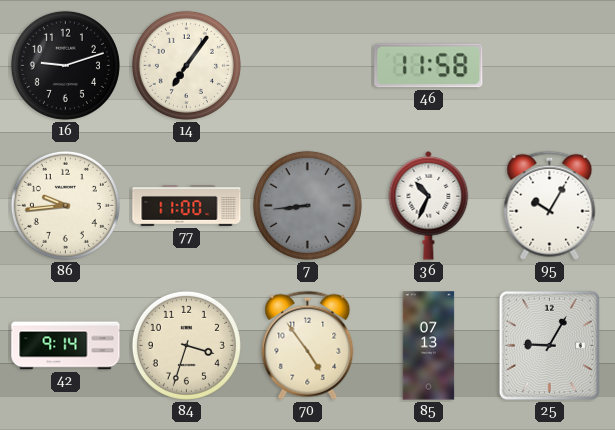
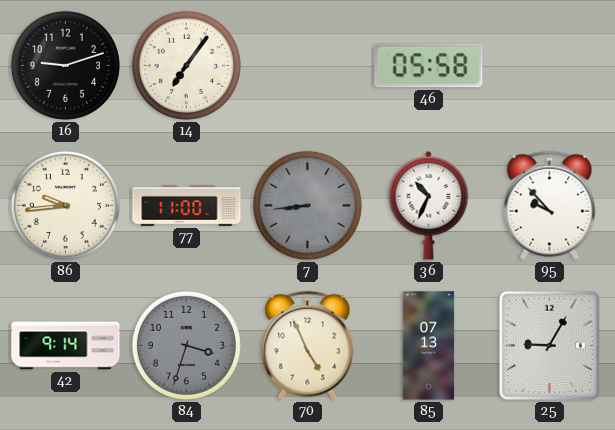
46: 11:58 -> 05:58
95: 10:05 -> 9:53
84 dial: cream -> grey
70: 4:54 -> 4:56
